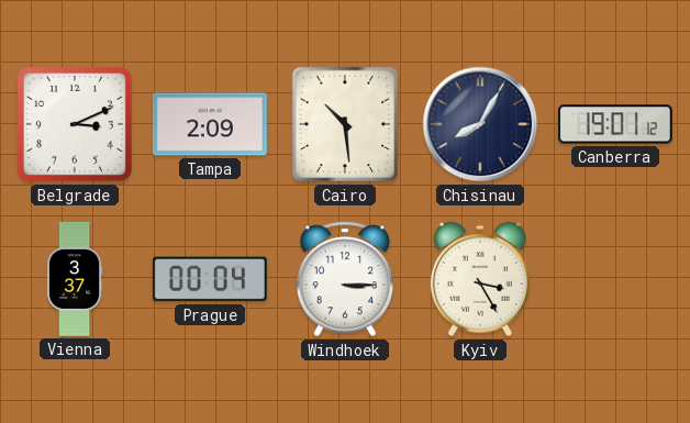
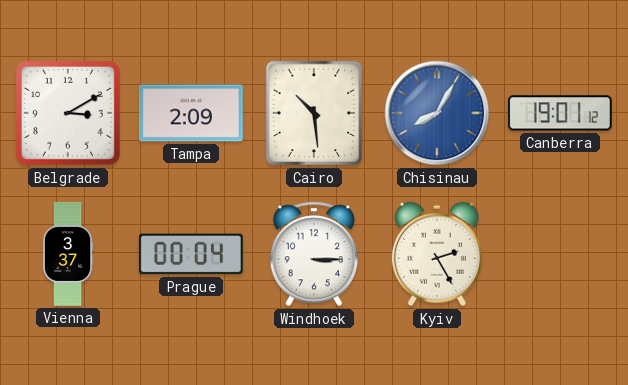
Belgrade: 3:11 -> 3:10
Chisinau dial: navy -> blue
Kyiv: 3:25 -> 2:25
